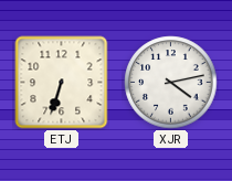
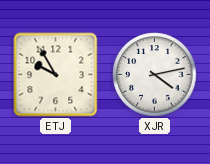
ETJ: 6:33 -> 9:55
